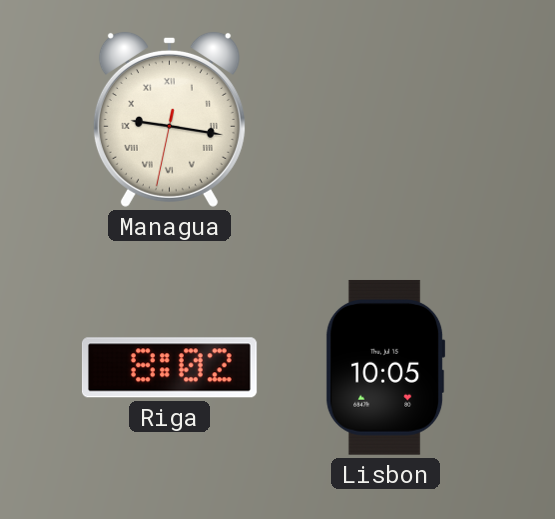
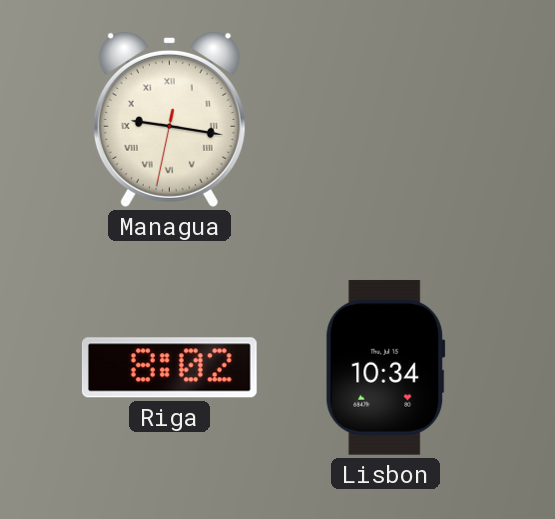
Lisbon: 10:05 -> 10:34
